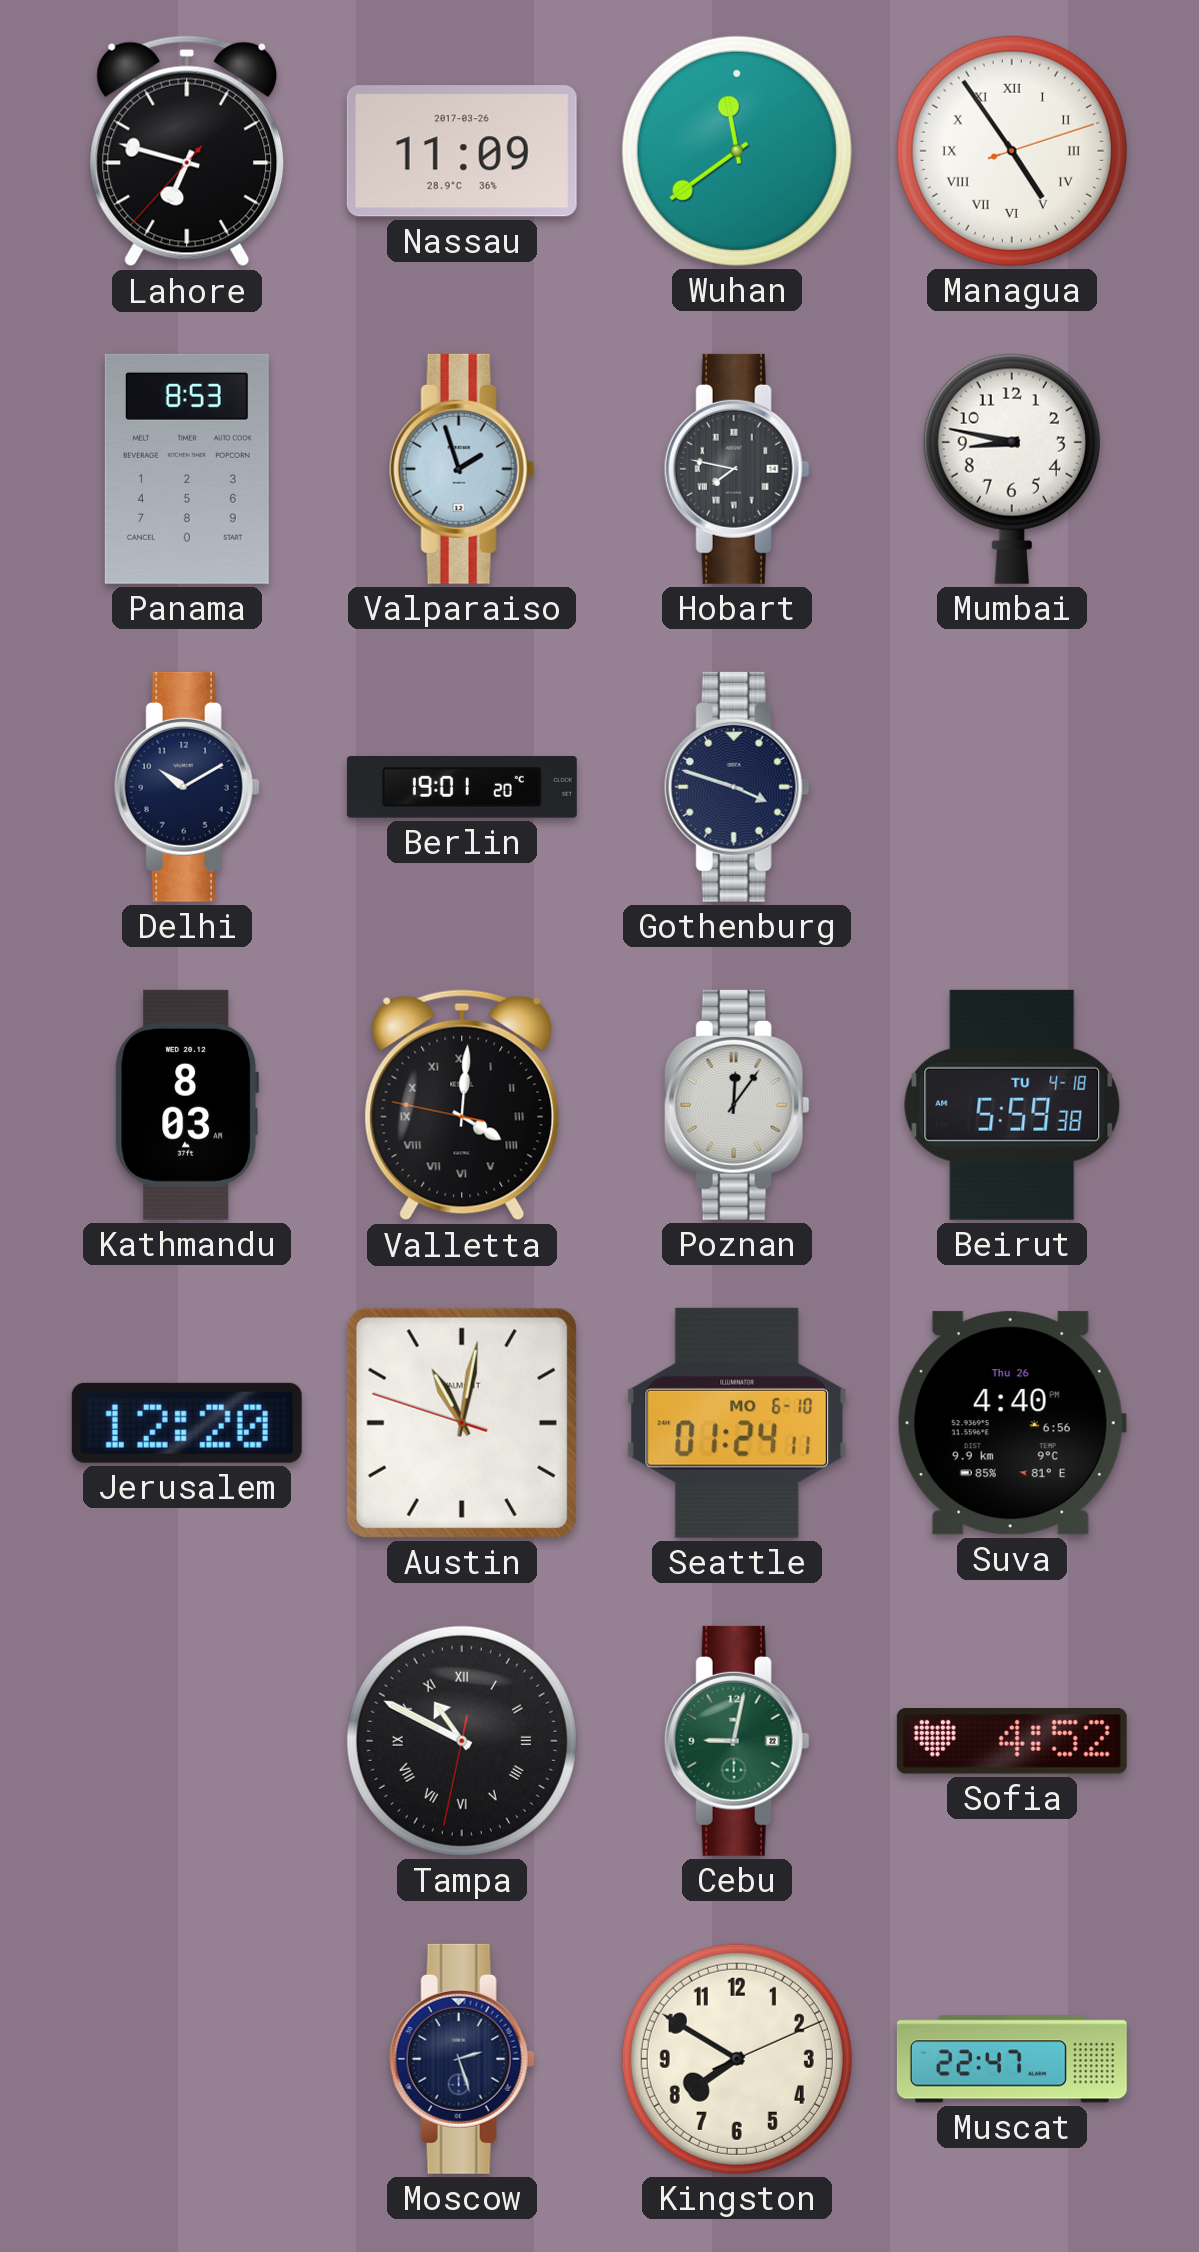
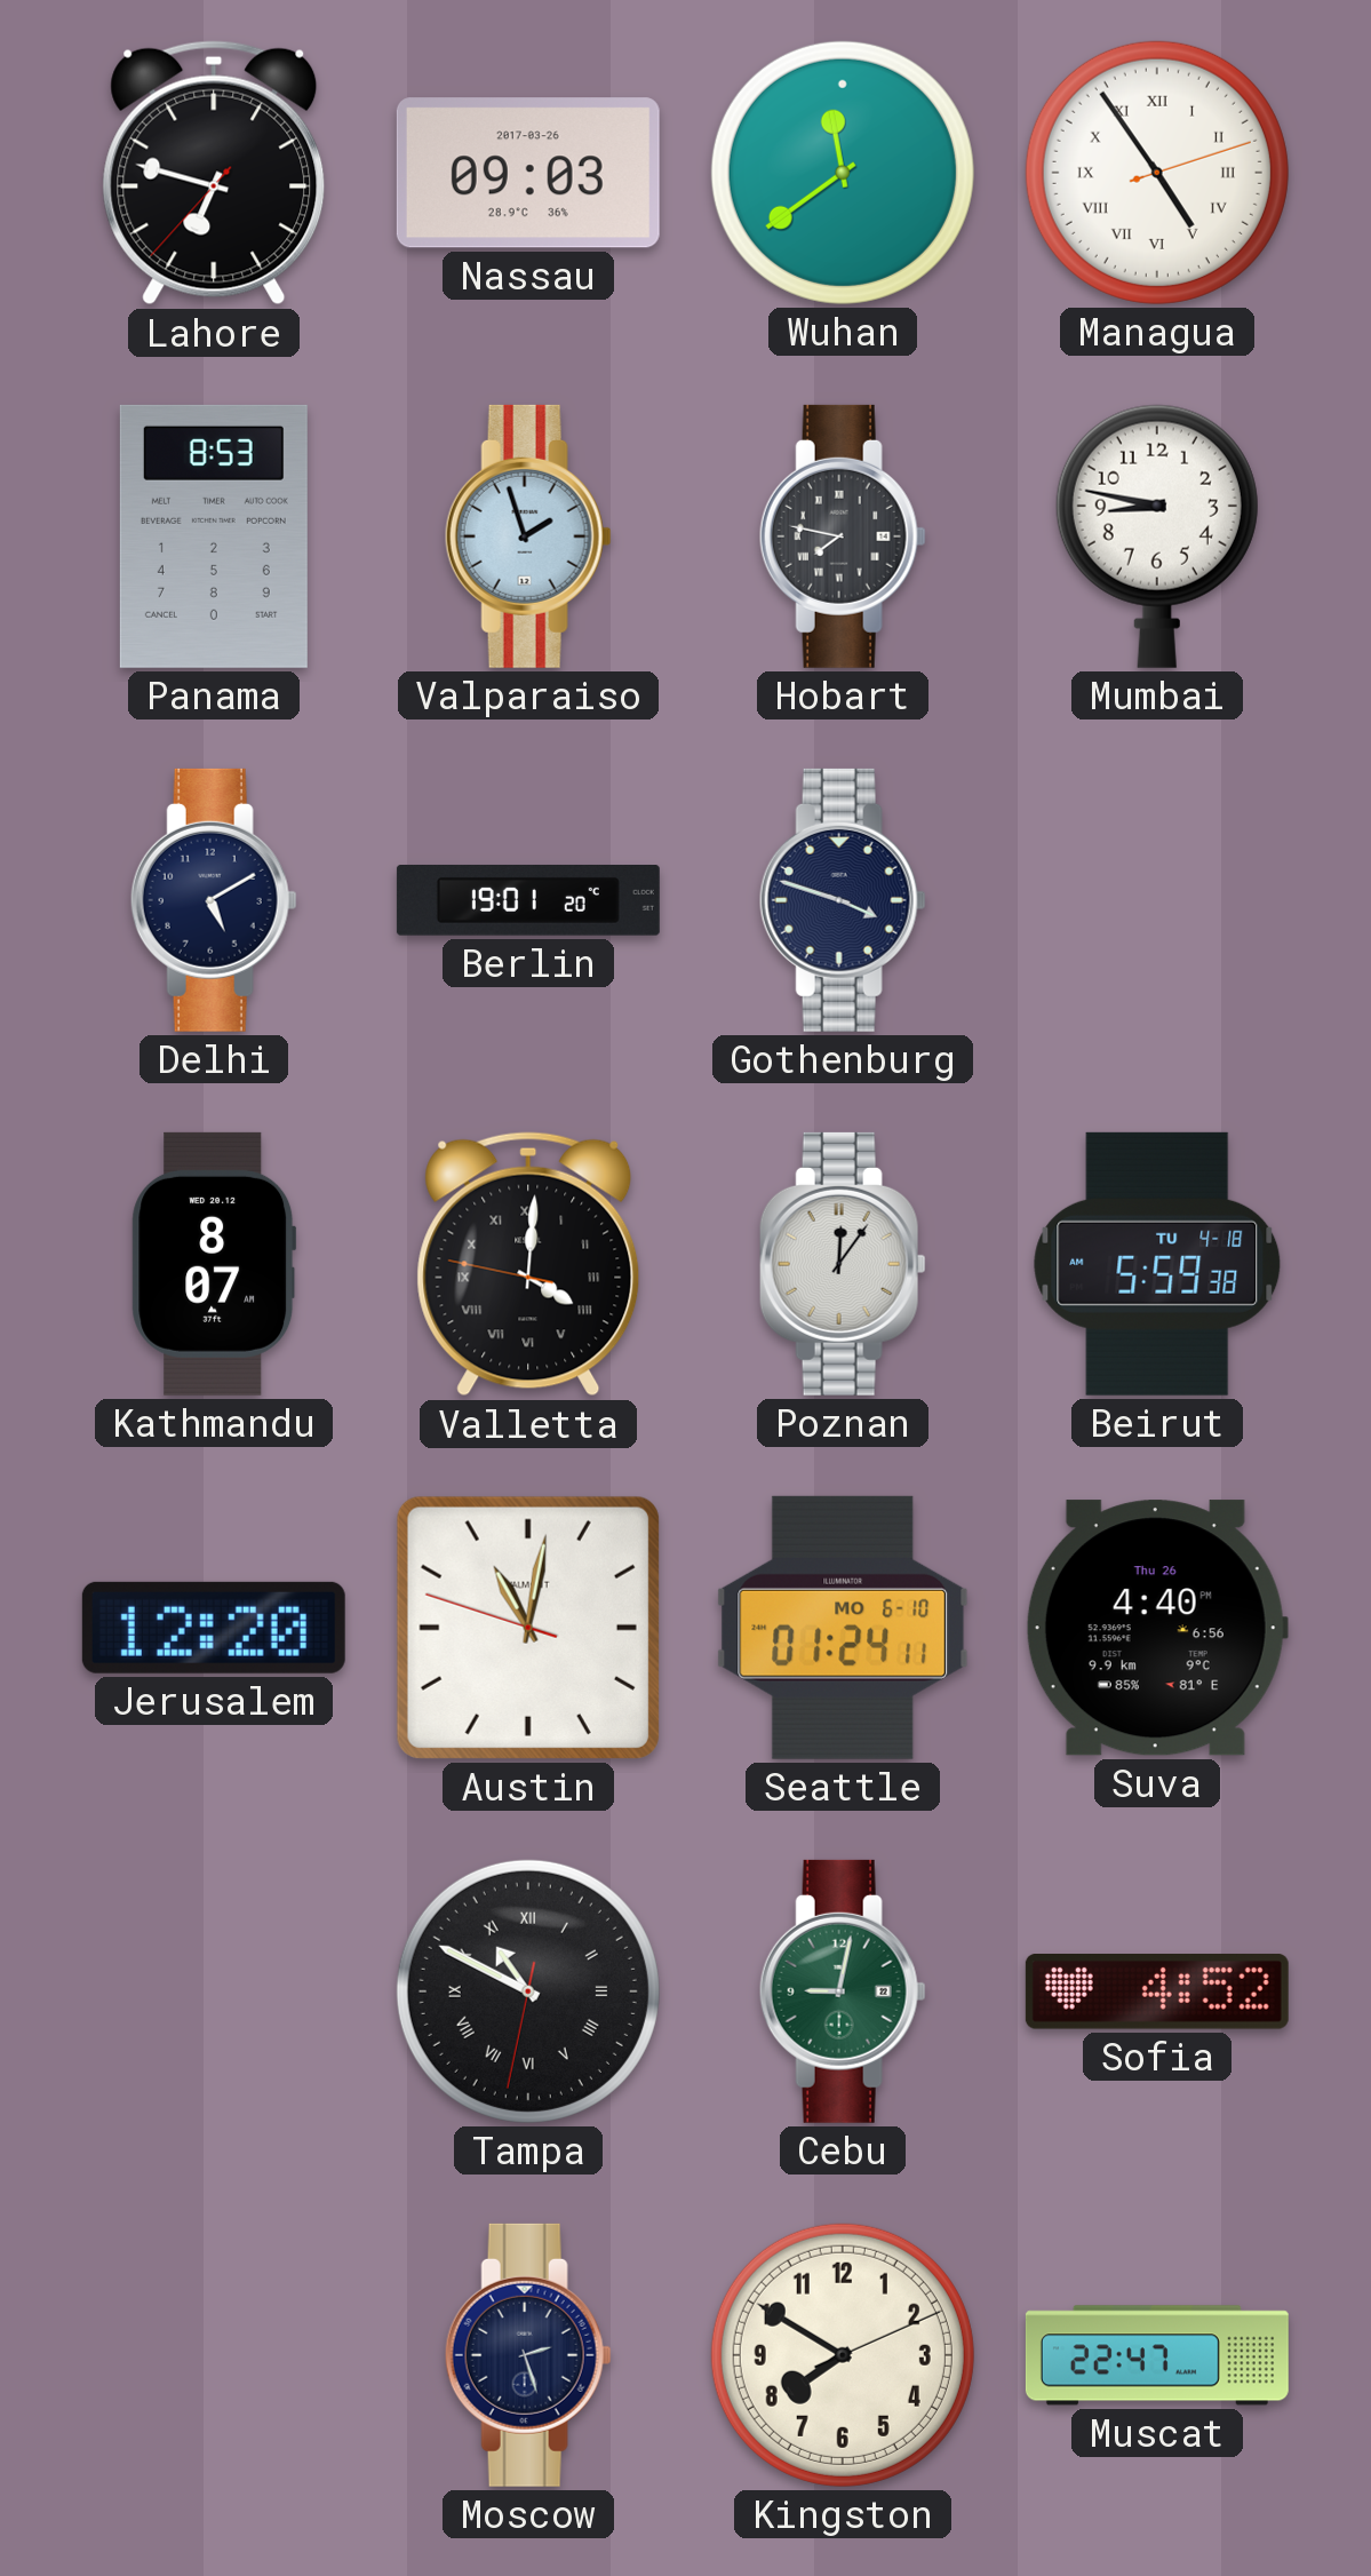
Nassau: 11:09 -> 09:03
Delhi: 10:10 -> 5:10
Kathmandu: 8:03 -> 8:07
